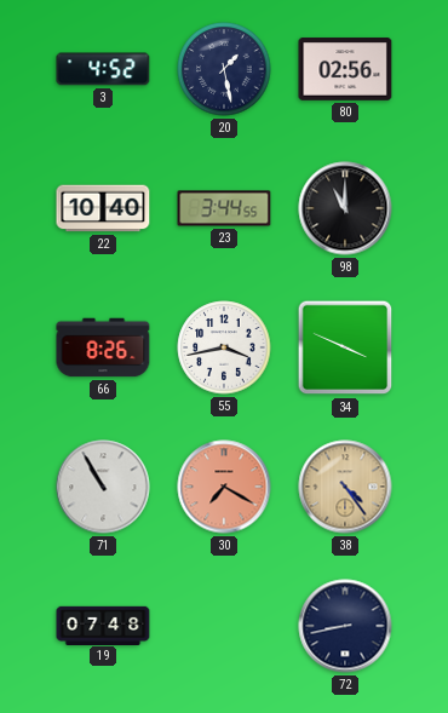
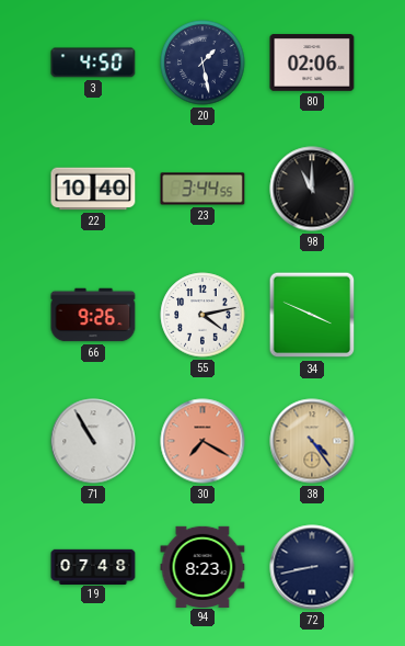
3: 4:52 -> 4:50
80: 02:56 -> 02:06
66: 8:26 -> 9:26
55: 3:43 -> 4:13
94: none -> 8:23
